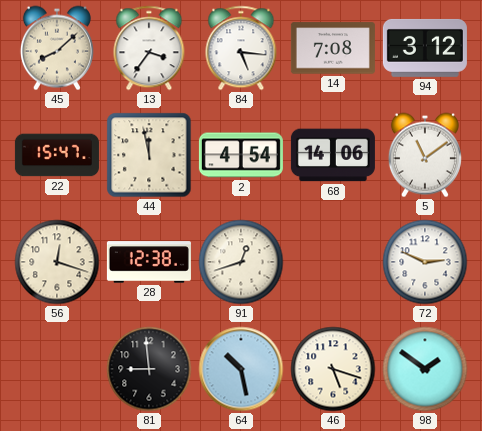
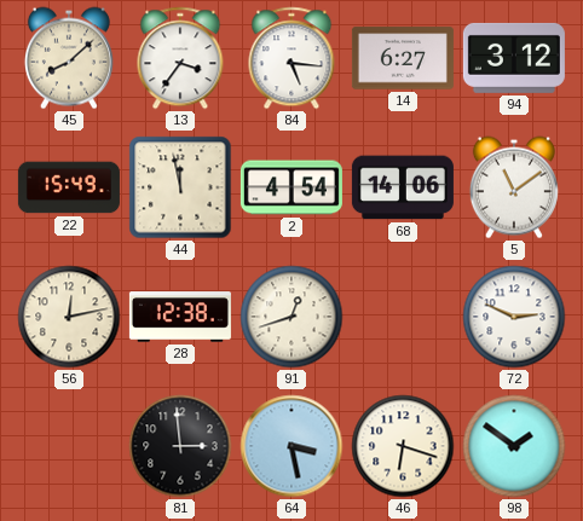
14: 7:08 -> 6:27
22: 15:47 -> 15:49
56: 12:18 -> 12:13
81: 8:59 -> 2:59
64: 10:28 -> 3:28
46: 5:18 -> 6:18
